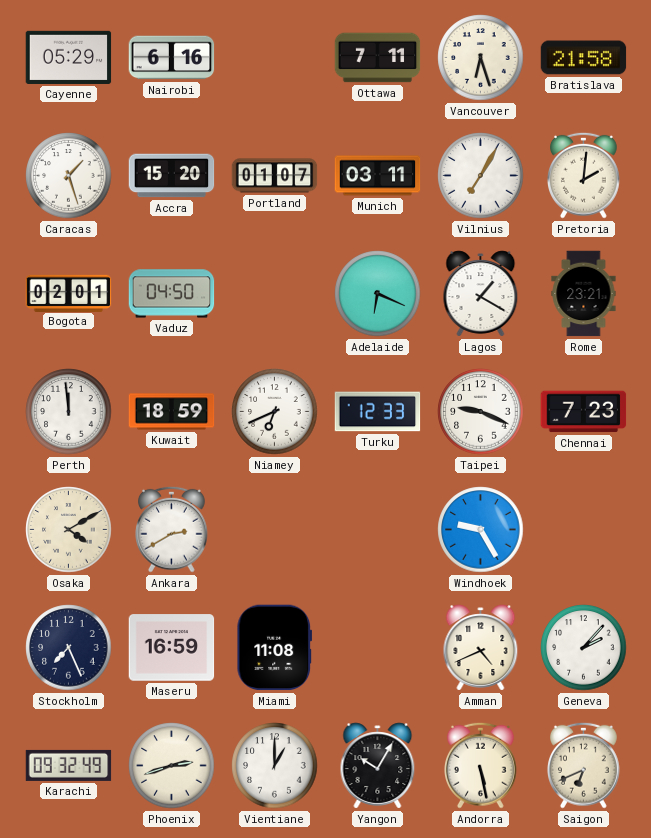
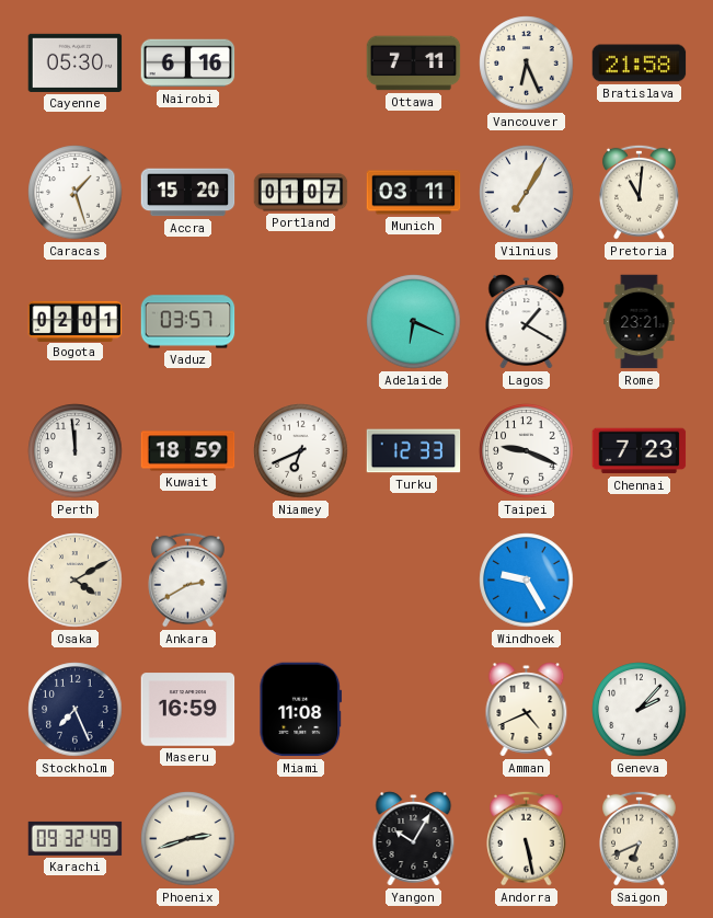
Cayenne: 05:29 -> 05:30
Vancouver: 6:27 -> 6:26
Pretoria: 2:01 -> 11:01
Vaduz: 04:50 -> 03:57
Vientiane: 1:00 -> none
